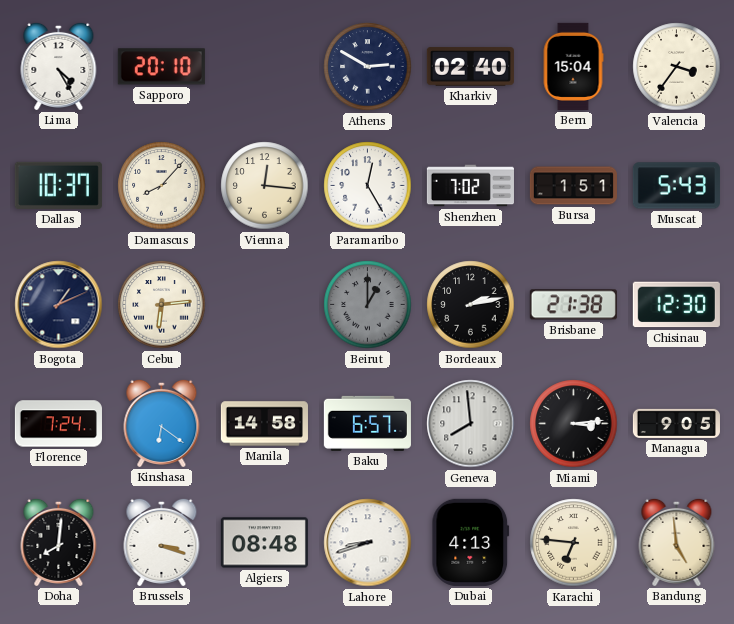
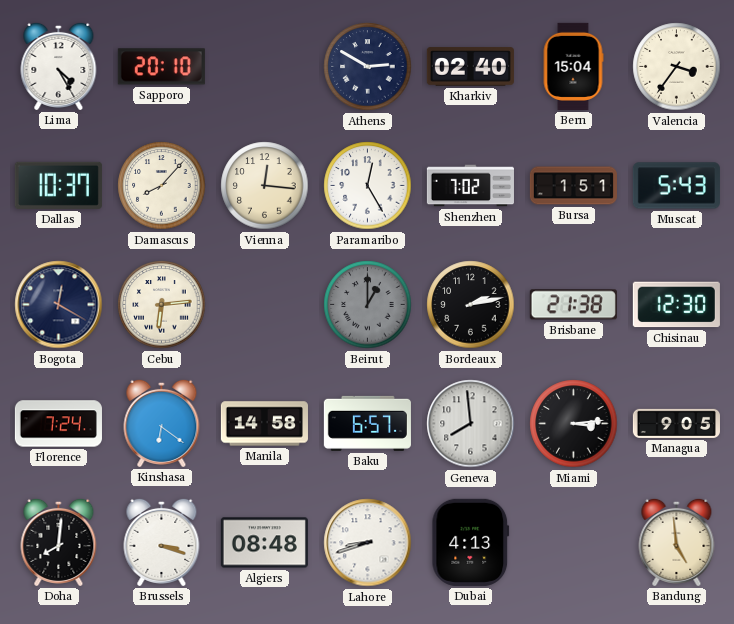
Bogota: 1:11 -> 12:20
Karachi: 6:46 -> none
